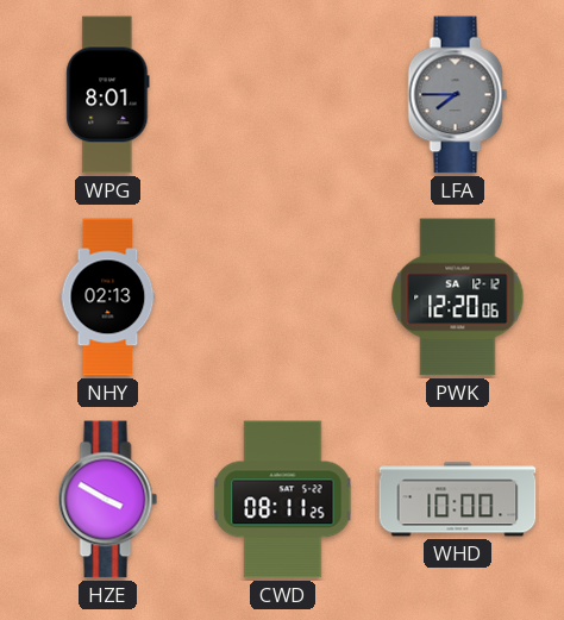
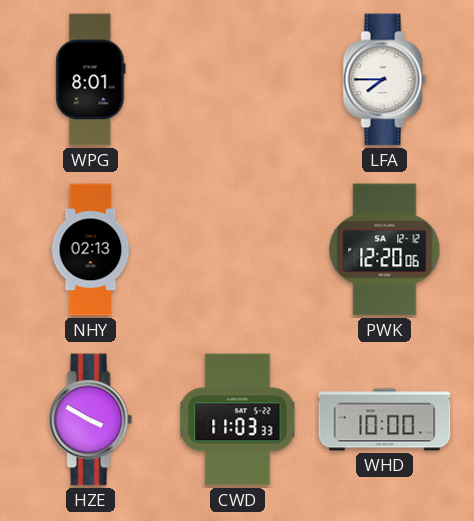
LFA dial: grey -> white
CWD: 08:11 -> 11:03
